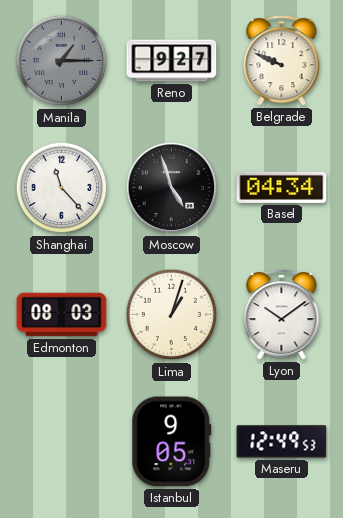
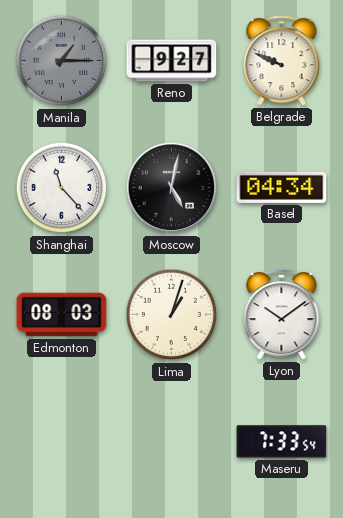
Moscow: 4:57 -> 5:02
Istanbul: 9:05 -> none
Maseru: 12:49 -> 7:33
